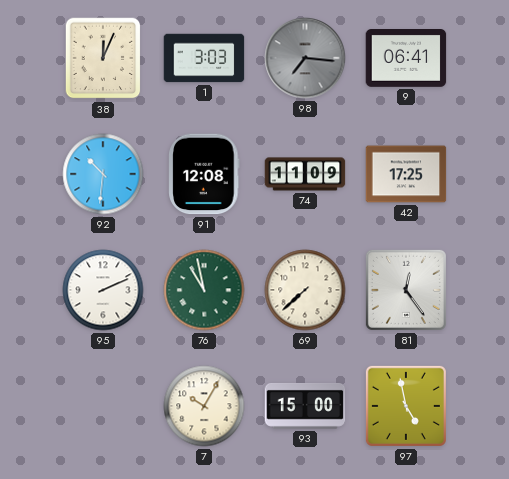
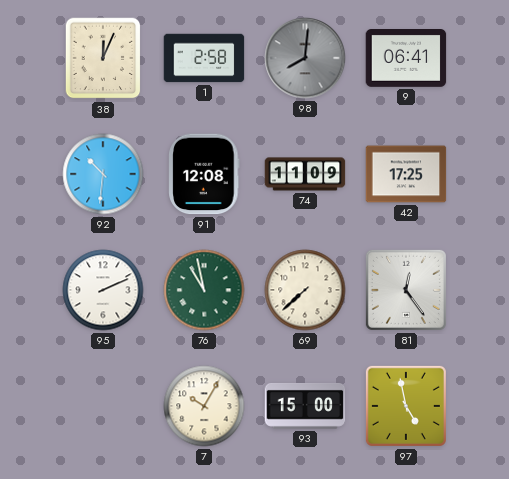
1: 3:03 -> 2:58
98: 7:16 -> 8:01
